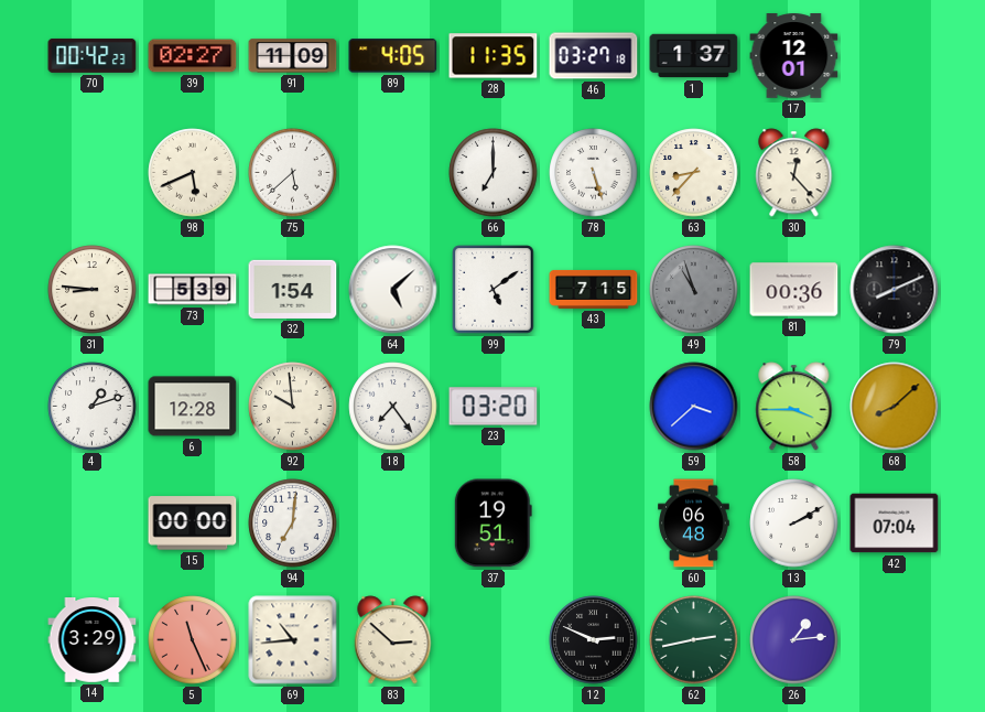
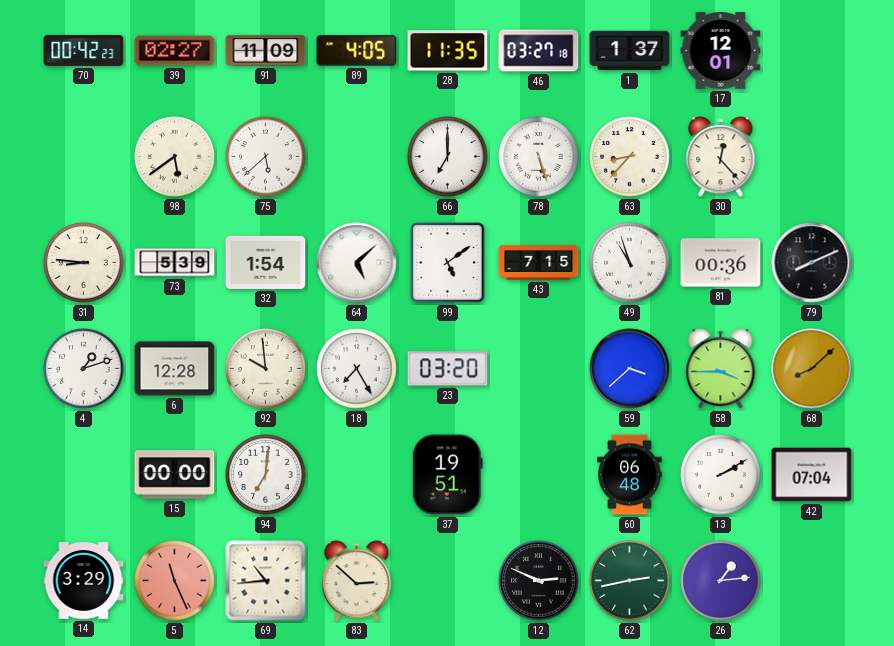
98: 5:41 -> 5:39
49 dial: grey -> white
18: 7:24 -> 7:25
